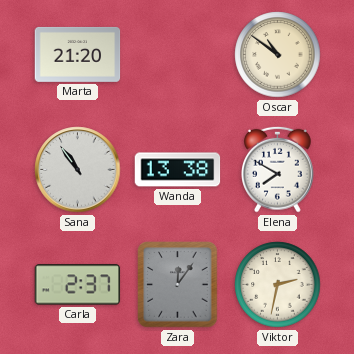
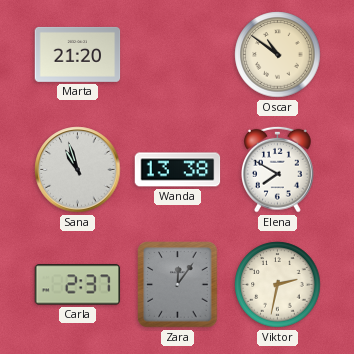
Sana: 10:54 -> 10:57
